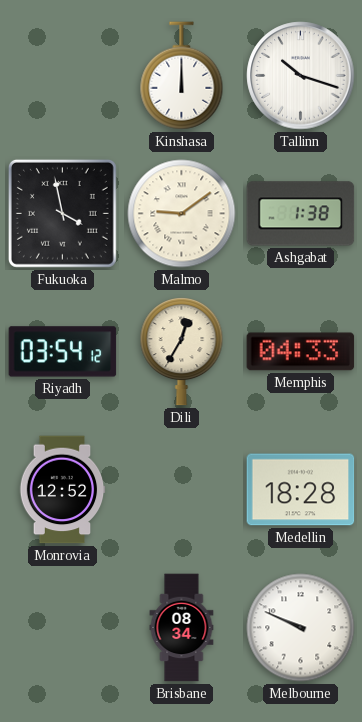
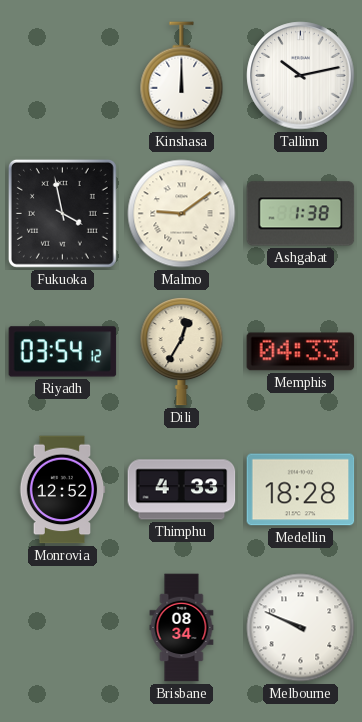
Tallinn: 10:18 -> 10:13
Thimphu: none -> 4:33
